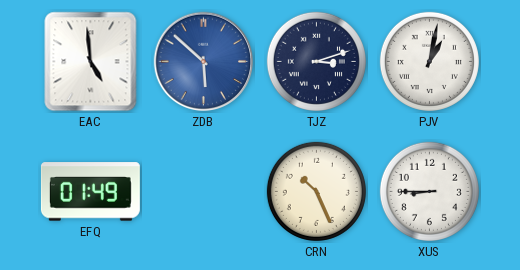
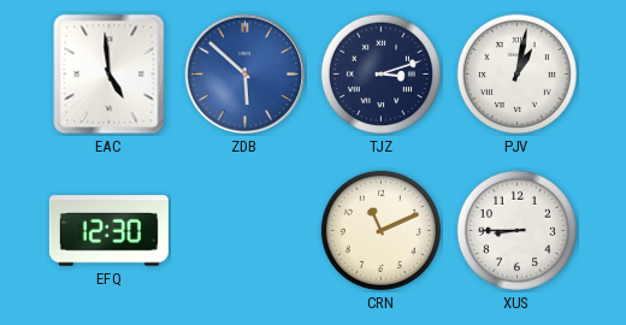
EFQ: 01:49 -> 12:30
CRN: 10:26 -> 11:11
